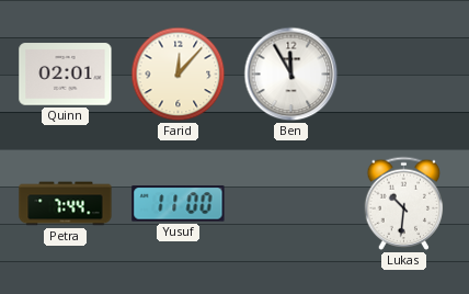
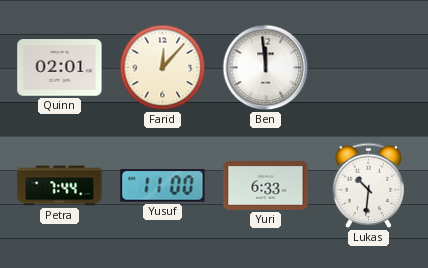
Ben: 11:55 -> 11:59
Yuri: none -> 6:33
